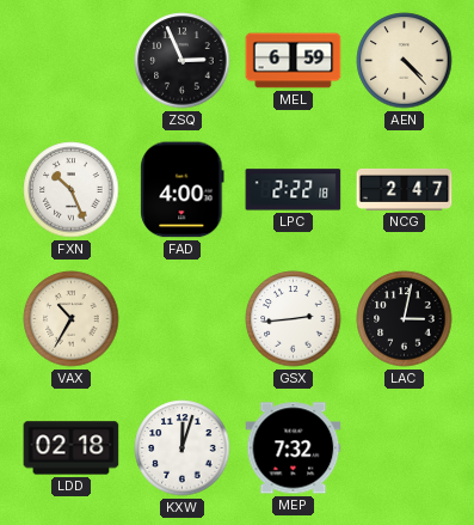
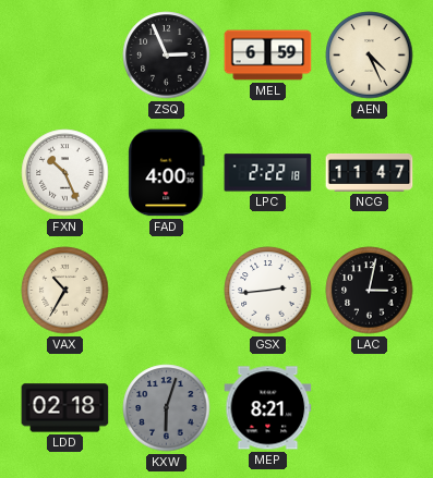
AEN: 4:23 -> 4:26
NCG: 2:47 -> 11:47
KXW: 12:03 -> 6:03
KXW dial: white -> grey
MEP: 7:32 -> 8:21
